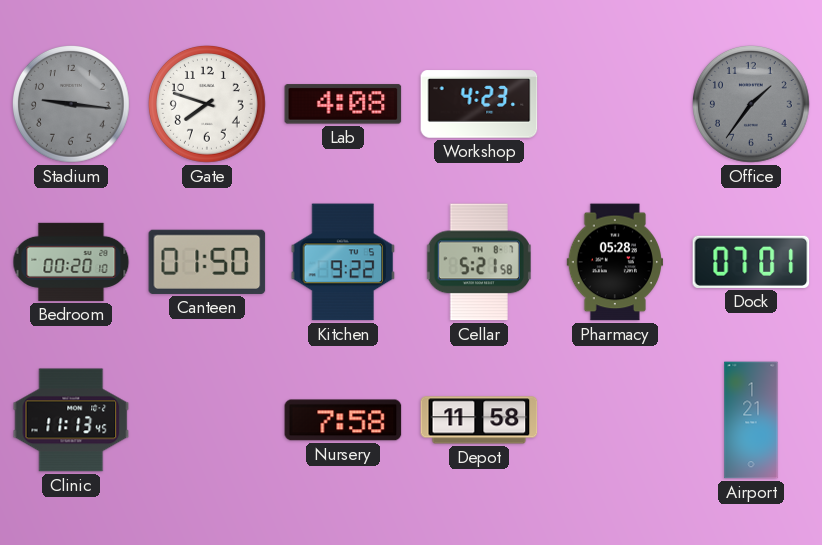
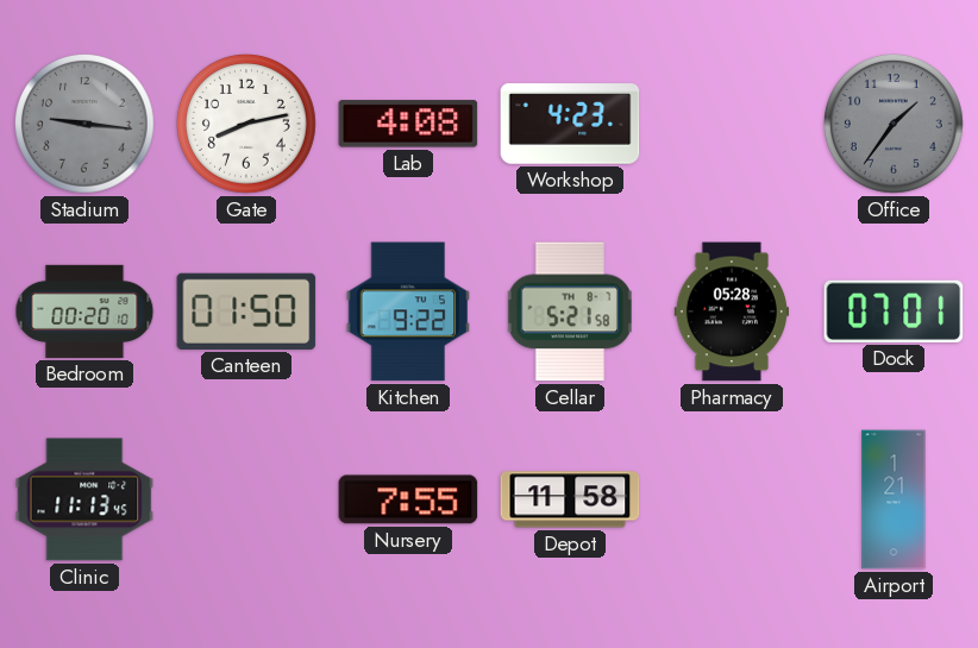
Gate: 7:48 -> 8:13
Nursery: 7:58 -> 7:55
